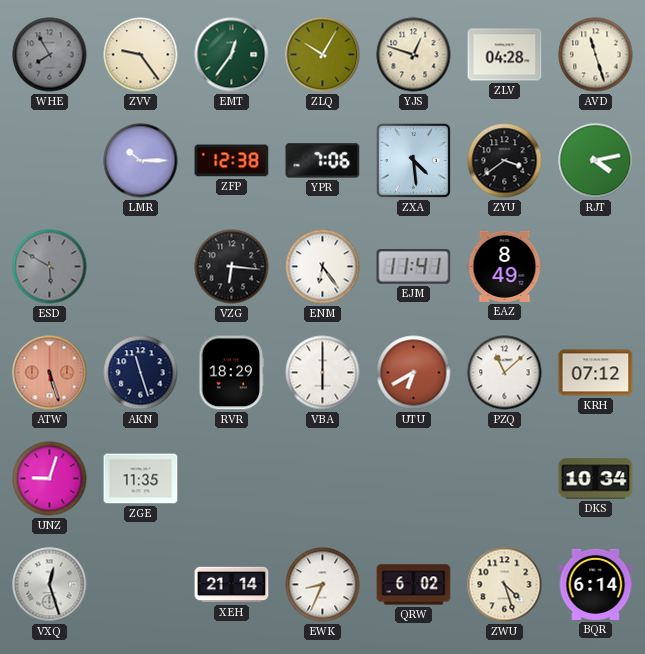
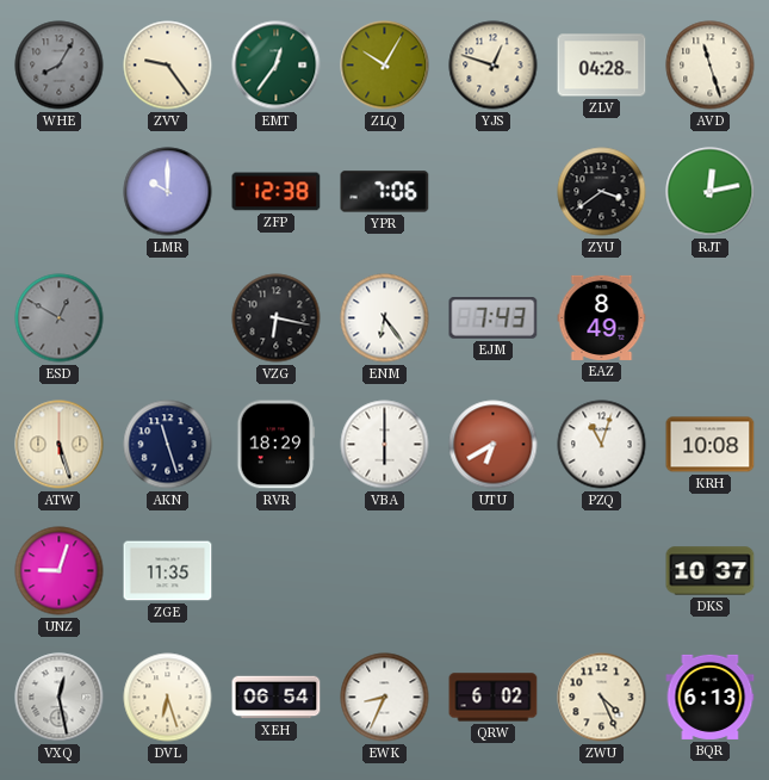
WHE: 7:55 -> 8:05
LMR: 10:15 -> 10:00
ZXA: 4:29 -> none
RJT: 4:13 -> 12:13
ESD: 5:50 -> 12:50
VZG: 6:16 -> 6:17
EJM: 11:41 -> 7:43
ATW dial: salmon -> cream
PZQ: 11:08 -> 11:03
KRH: 07:12 -> 10:08
DKS: 10:34 -> 10:37
VXQ: 12:27 -> 12:28
DVL: none -> 6:27
XEH: 21:14 -> 06:54
ZWU: 4:27 -> 4:26
BQR: 6:14 -> 6:13
